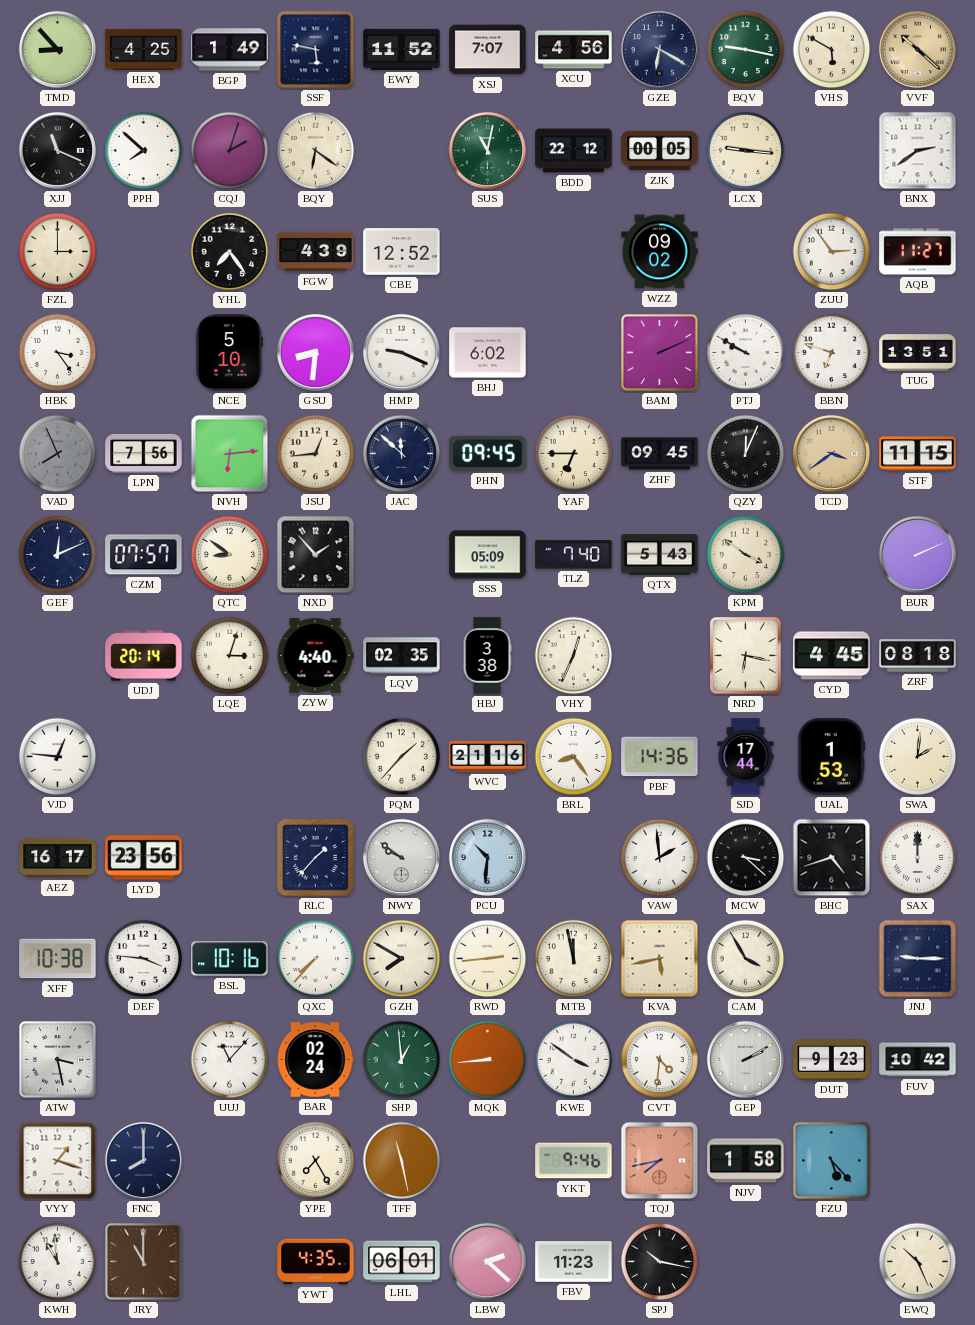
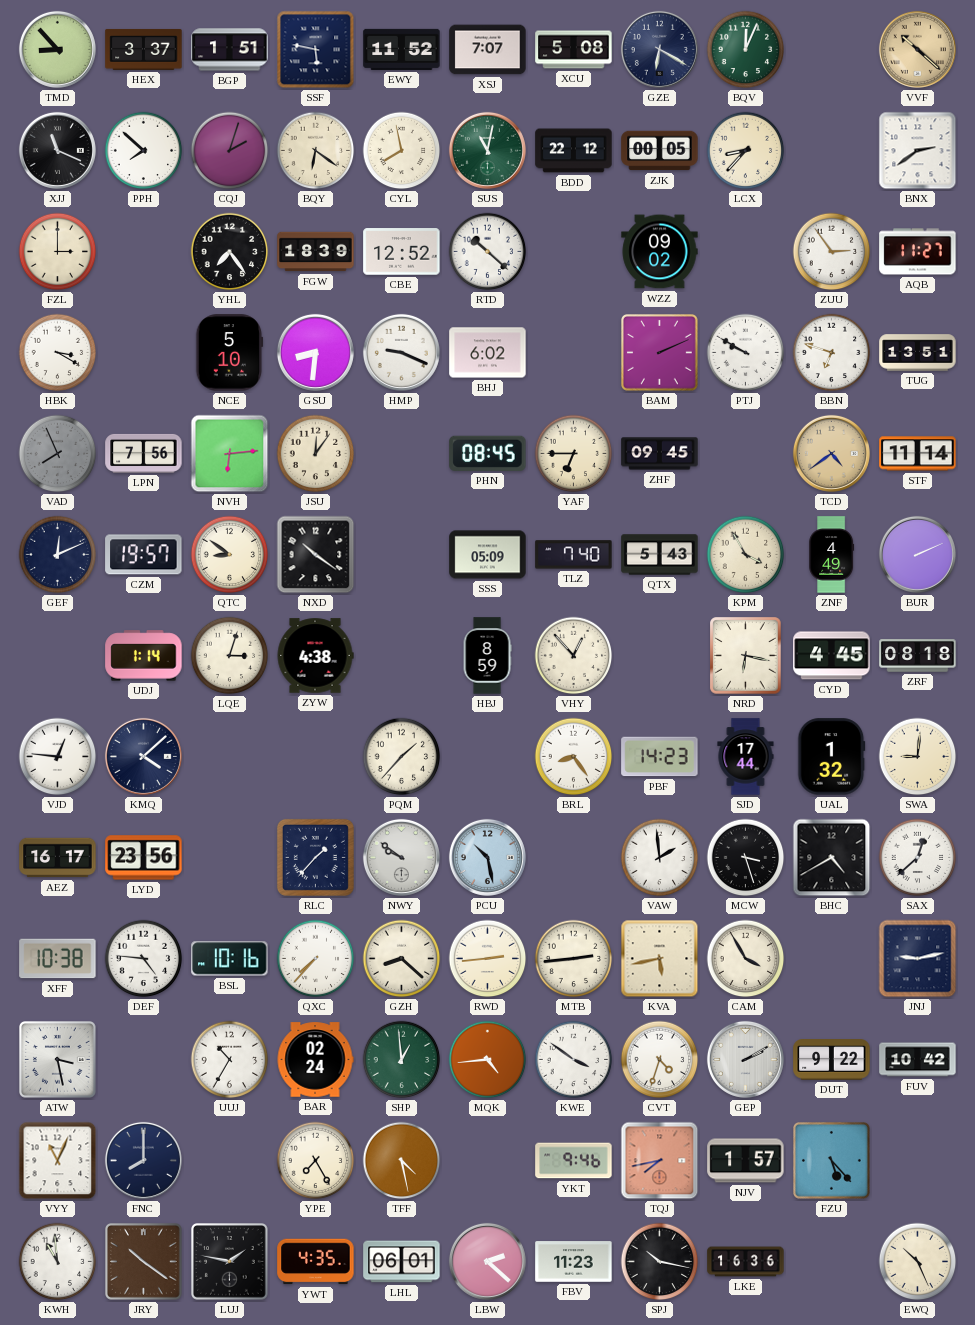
HEX: 4:25 -> 3:37
BGP: 1:49 -> 1:51
XCU: 4:56 -> 5:08
BQV: 9:17 -> 12:04
VHS: 5:50 -> none
CYL: none -> 7:58
LCX: 9:16 -> 8:37
FGW: 4:39 -> 18:39
RTD: none -> 10:22
HBK: 3:24 -> 3:20
JSU: 12:44 -> 12:06
JAC: 11:52 -> none
PHN: 09:45 -> 08:45
QZY: 12:04 -> none
TCD: 3:39 -> 4:39
STF: 11:15 -> 11:14
CZM: 07:57 -> 19:57
NXD: 1:53 -> 10:21
KPM: 3:51 -> 3:55
ZNF: none -> 4:49
UDJ: 20:14 -> 1:14
ZYW: 4:40 -> 4:38
LQV: 02:35 -> none
HBJ: 3:38 -> 8:59
VHY: 12:34 -> 12:53
KMQ: none -> 4:08
WVC: 21:16 -> none
PBF: 14:36 -> 14:23
UAL: 1:53 -> 1:32
SWA: 2:01 -> 9:01
PCU: 10:31 -> 10:28
MCW: 3:22 -> 3:27
BHC: 4:42 -> 4:40
SAX: 12:00 -> 12:38
DEF: 3:46 -> 4:46
GZH: 7:50 -> 8:22
MTB: 11:58 -> 2:44
JNJ: 9:15 -> 9:13
UUJ: 11:07 -> 10:35
MQK: 8:44 -> 4:44
CVT: 4:31 -> 4:33
DUT: 9:23 -> 9:22
VYY: 1:18 -> 11:04
TFF: 11:28 -> 4:28
NJV: 1:58 -> 1:57
JRY: 11:00 -> 10:21
LUJ: none -> 1:47
LKE: none -> 16:36
